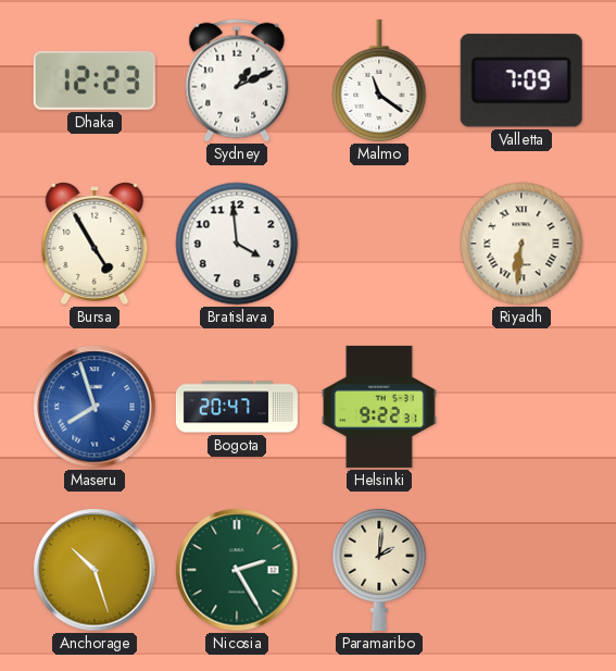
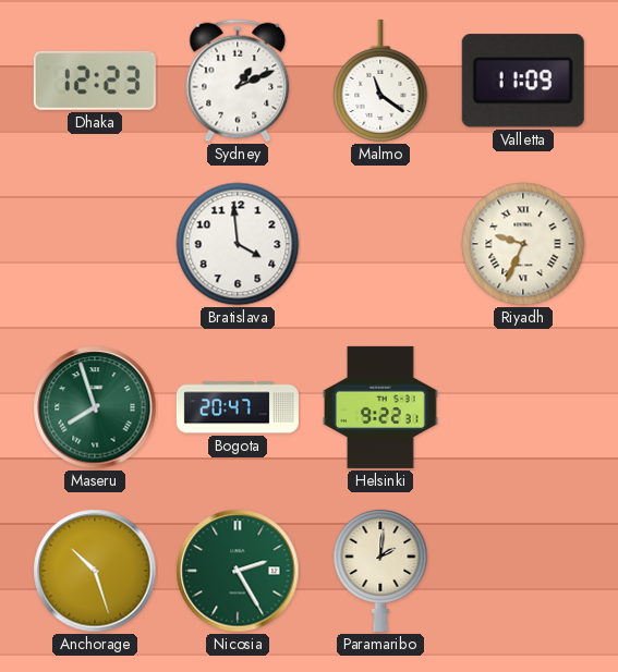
Valletta: 7:09 -> 11:09
Bursa: 4:55 -> none
Riyadh: 6:31 -> 9:34
Maseru dial: blue -> green
